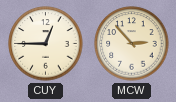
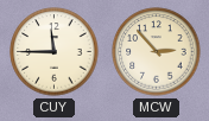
CUY: 12:45 -> 11:45
